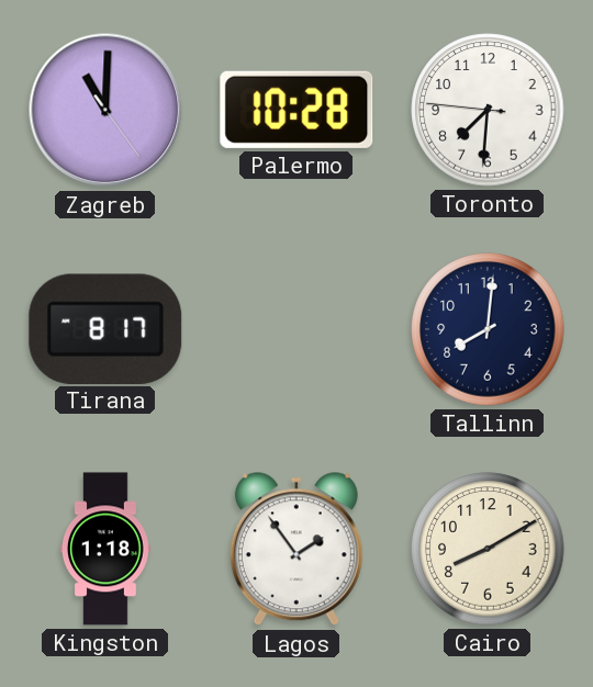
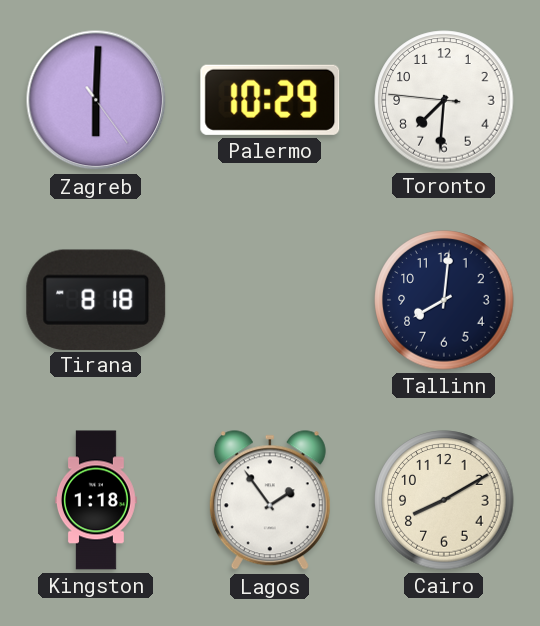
Zagreb: 11:00 -> 6:00
Palermo: 10:28 -> 10:29
Tirana: 8:17 -> 8:18
